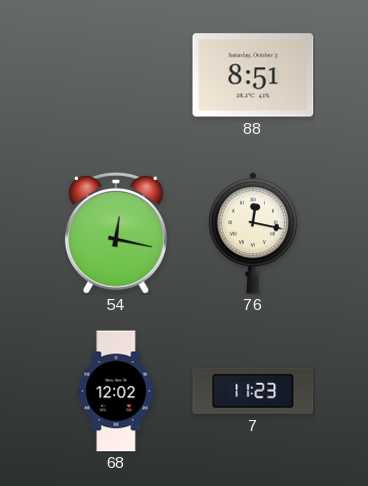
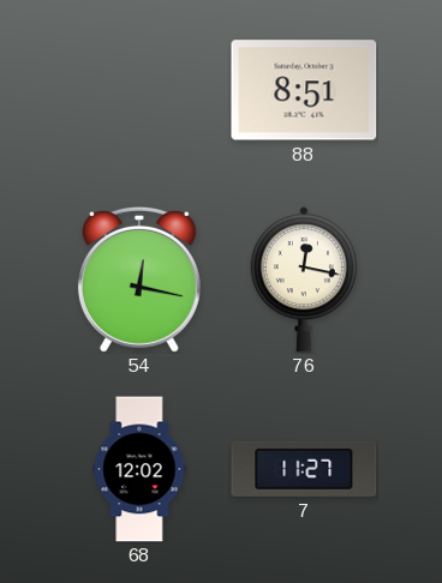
7: 11:23 -> 11:27
